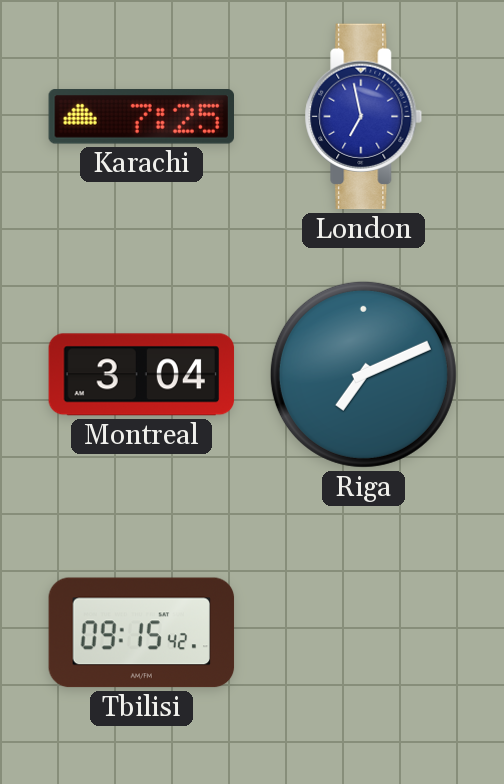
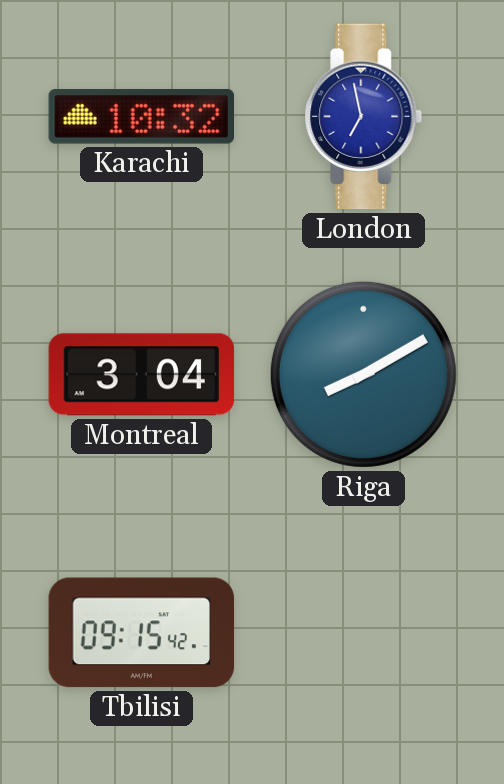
Karachi: 7:25 -> 10:32
Riga: 7:11 -> 8:10
